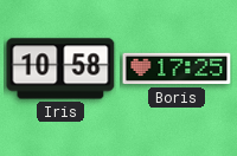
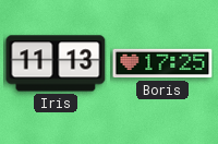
Iris: 10:58 -> 11:13
